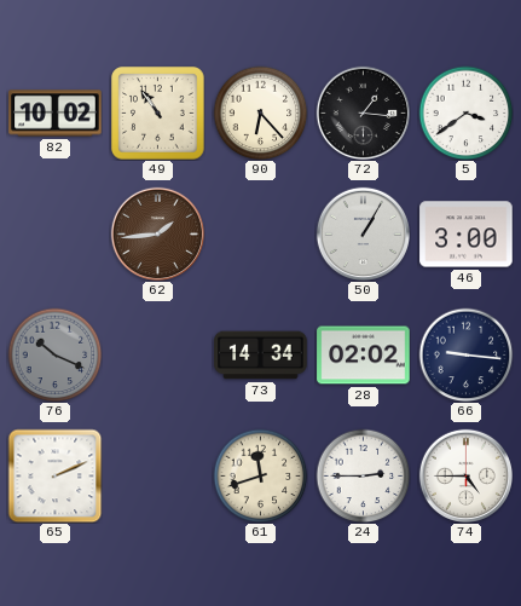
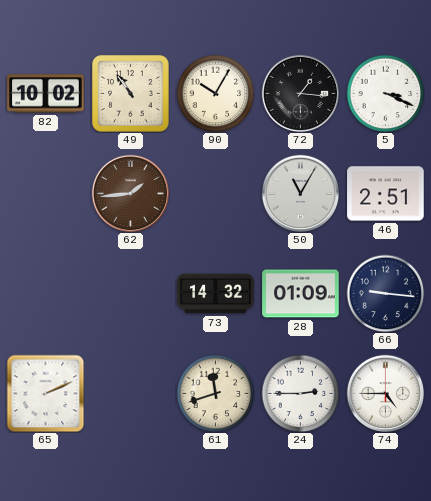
90: 6:23 -> 10:05
5: 3:39 -> 3:19
50: 1:05 -> 11:05
46: 3:00 -> 2:51
76: 10:19 -> none
73: 14:34 -> 14:32
28: 02:02 -> 01:09
